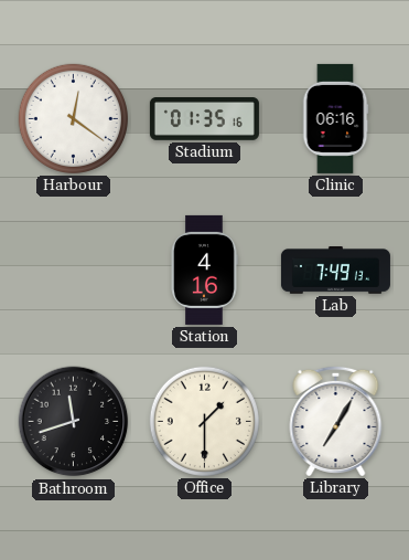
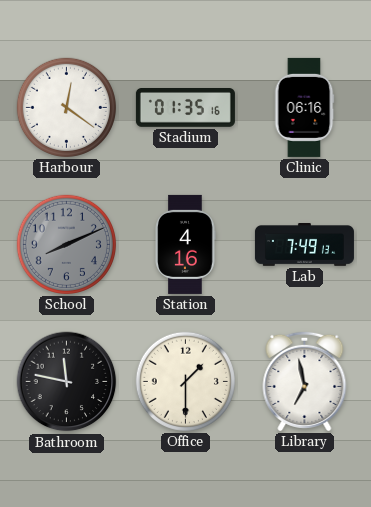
School: none -> 8:11
Bathroom: 11:42 -> 11:47
Library: 7:05 -> 6:58
